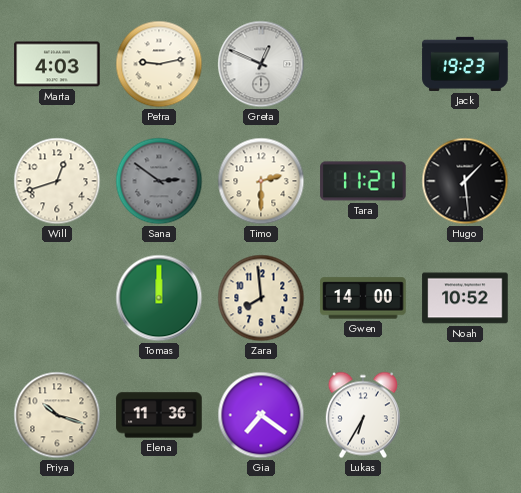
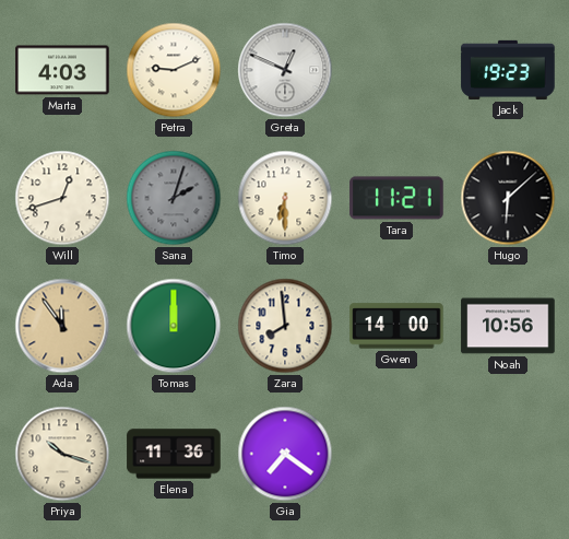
Petra: 9:13 -> 9:11
Sana: 2:51 -> 2:03
Timo: 2:30 -> 6:30
Hugo: 1:29 -> 6:08
Ada: none -> 11:54
Noah: 10:52 -> 10:56
Lukas: 6:35 -> none
